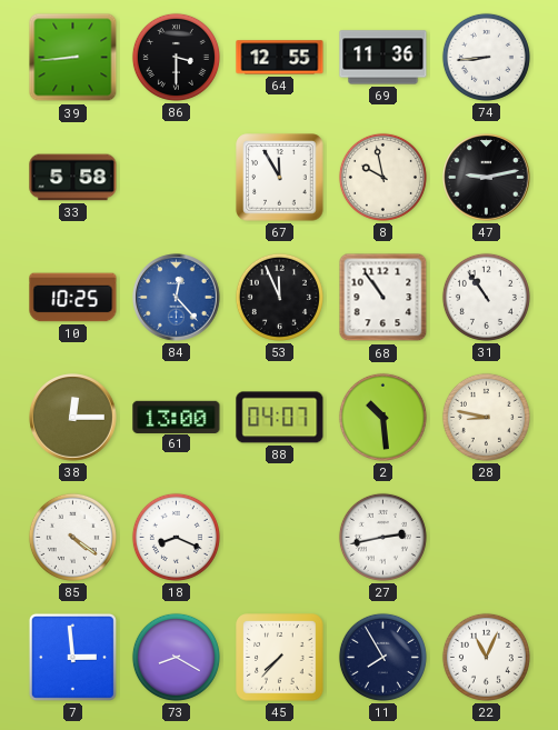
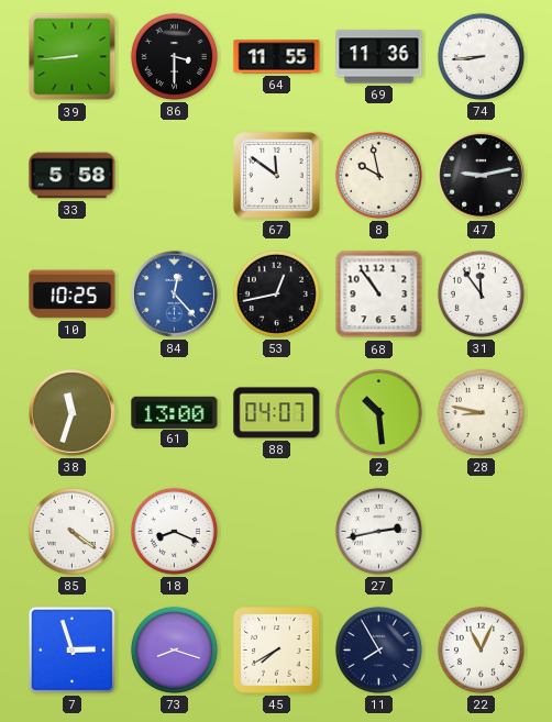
64: 12:55 -> 11:55
67: 11:55 -> 11:51
53: 11:56 -> 12:43
31: 10:54 -> 11:54
38: 12:15 -> 11:33
7: 2:59 -> 2:57
73: 8:20 -> 8:18
45: 7:37 -> 7:40
